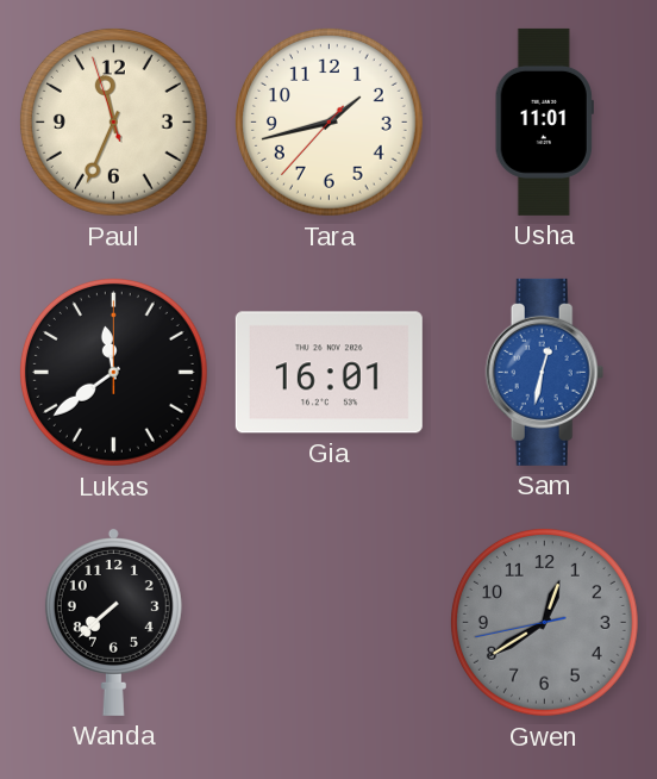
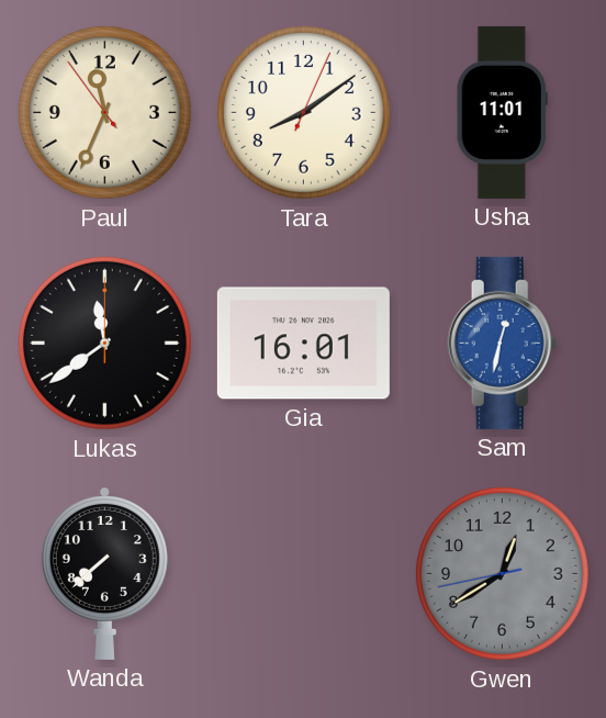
Paul: 11:33:57 -> 11:33:54
Tara: 1:42 -> 8:09
